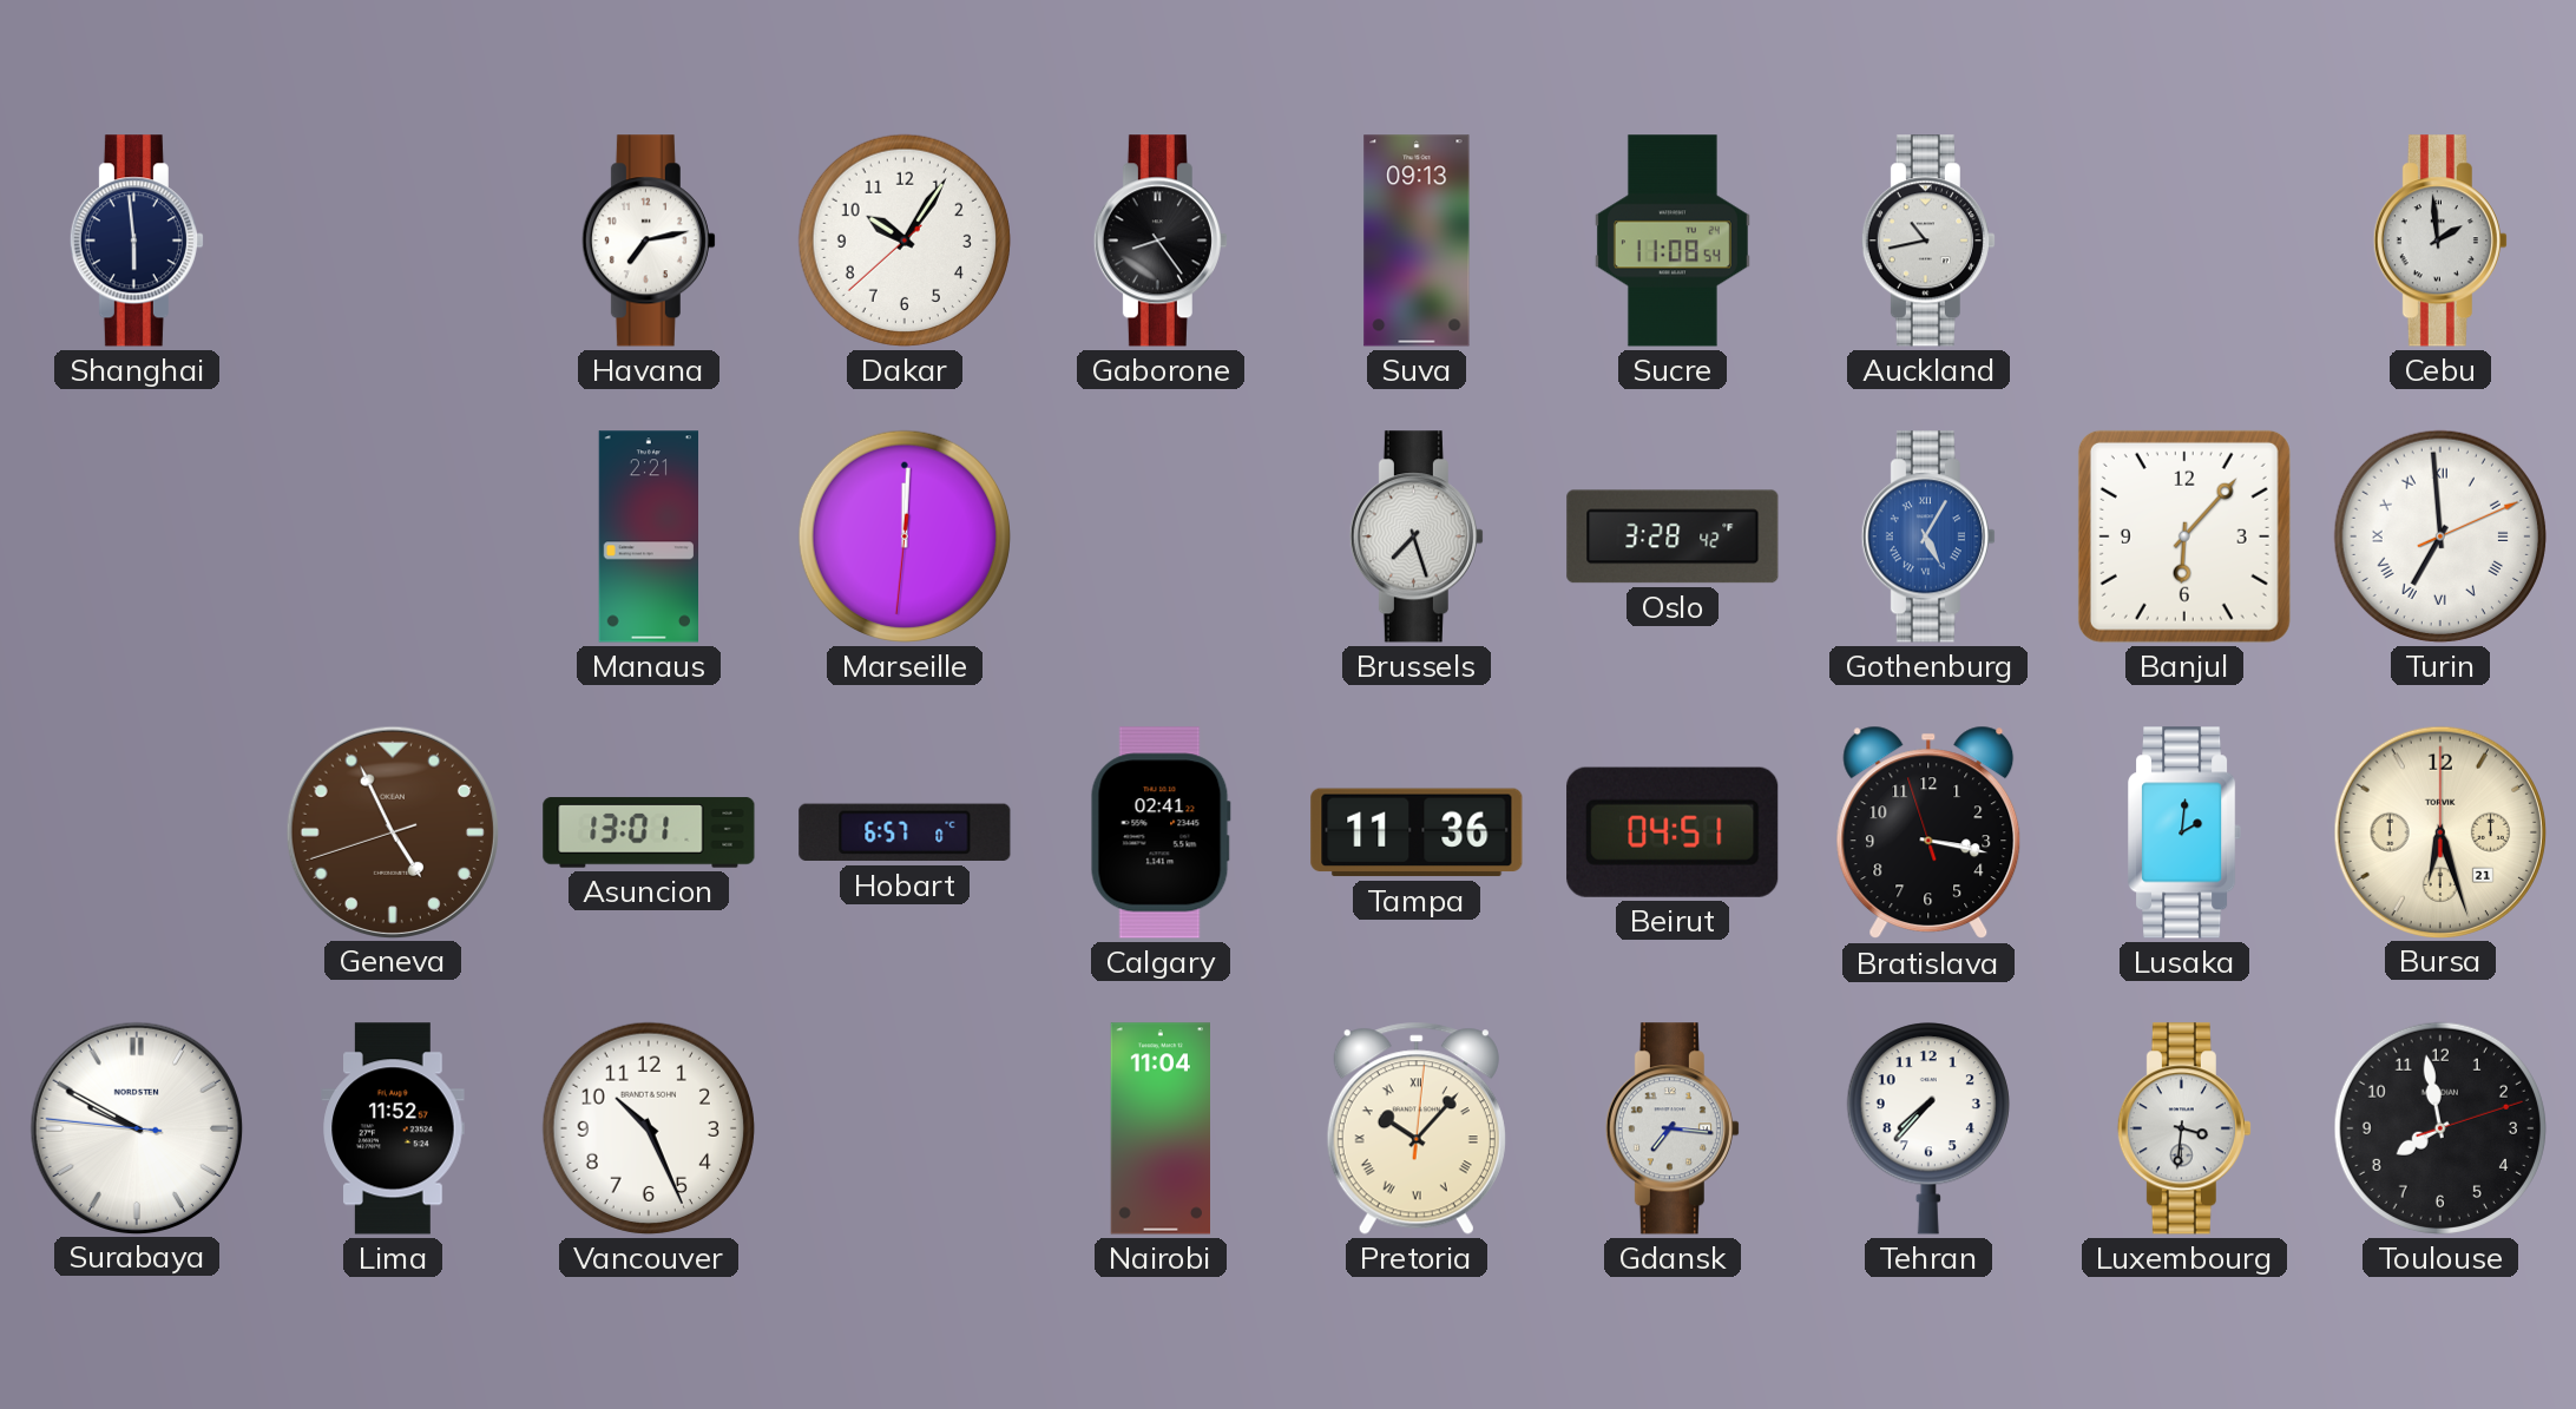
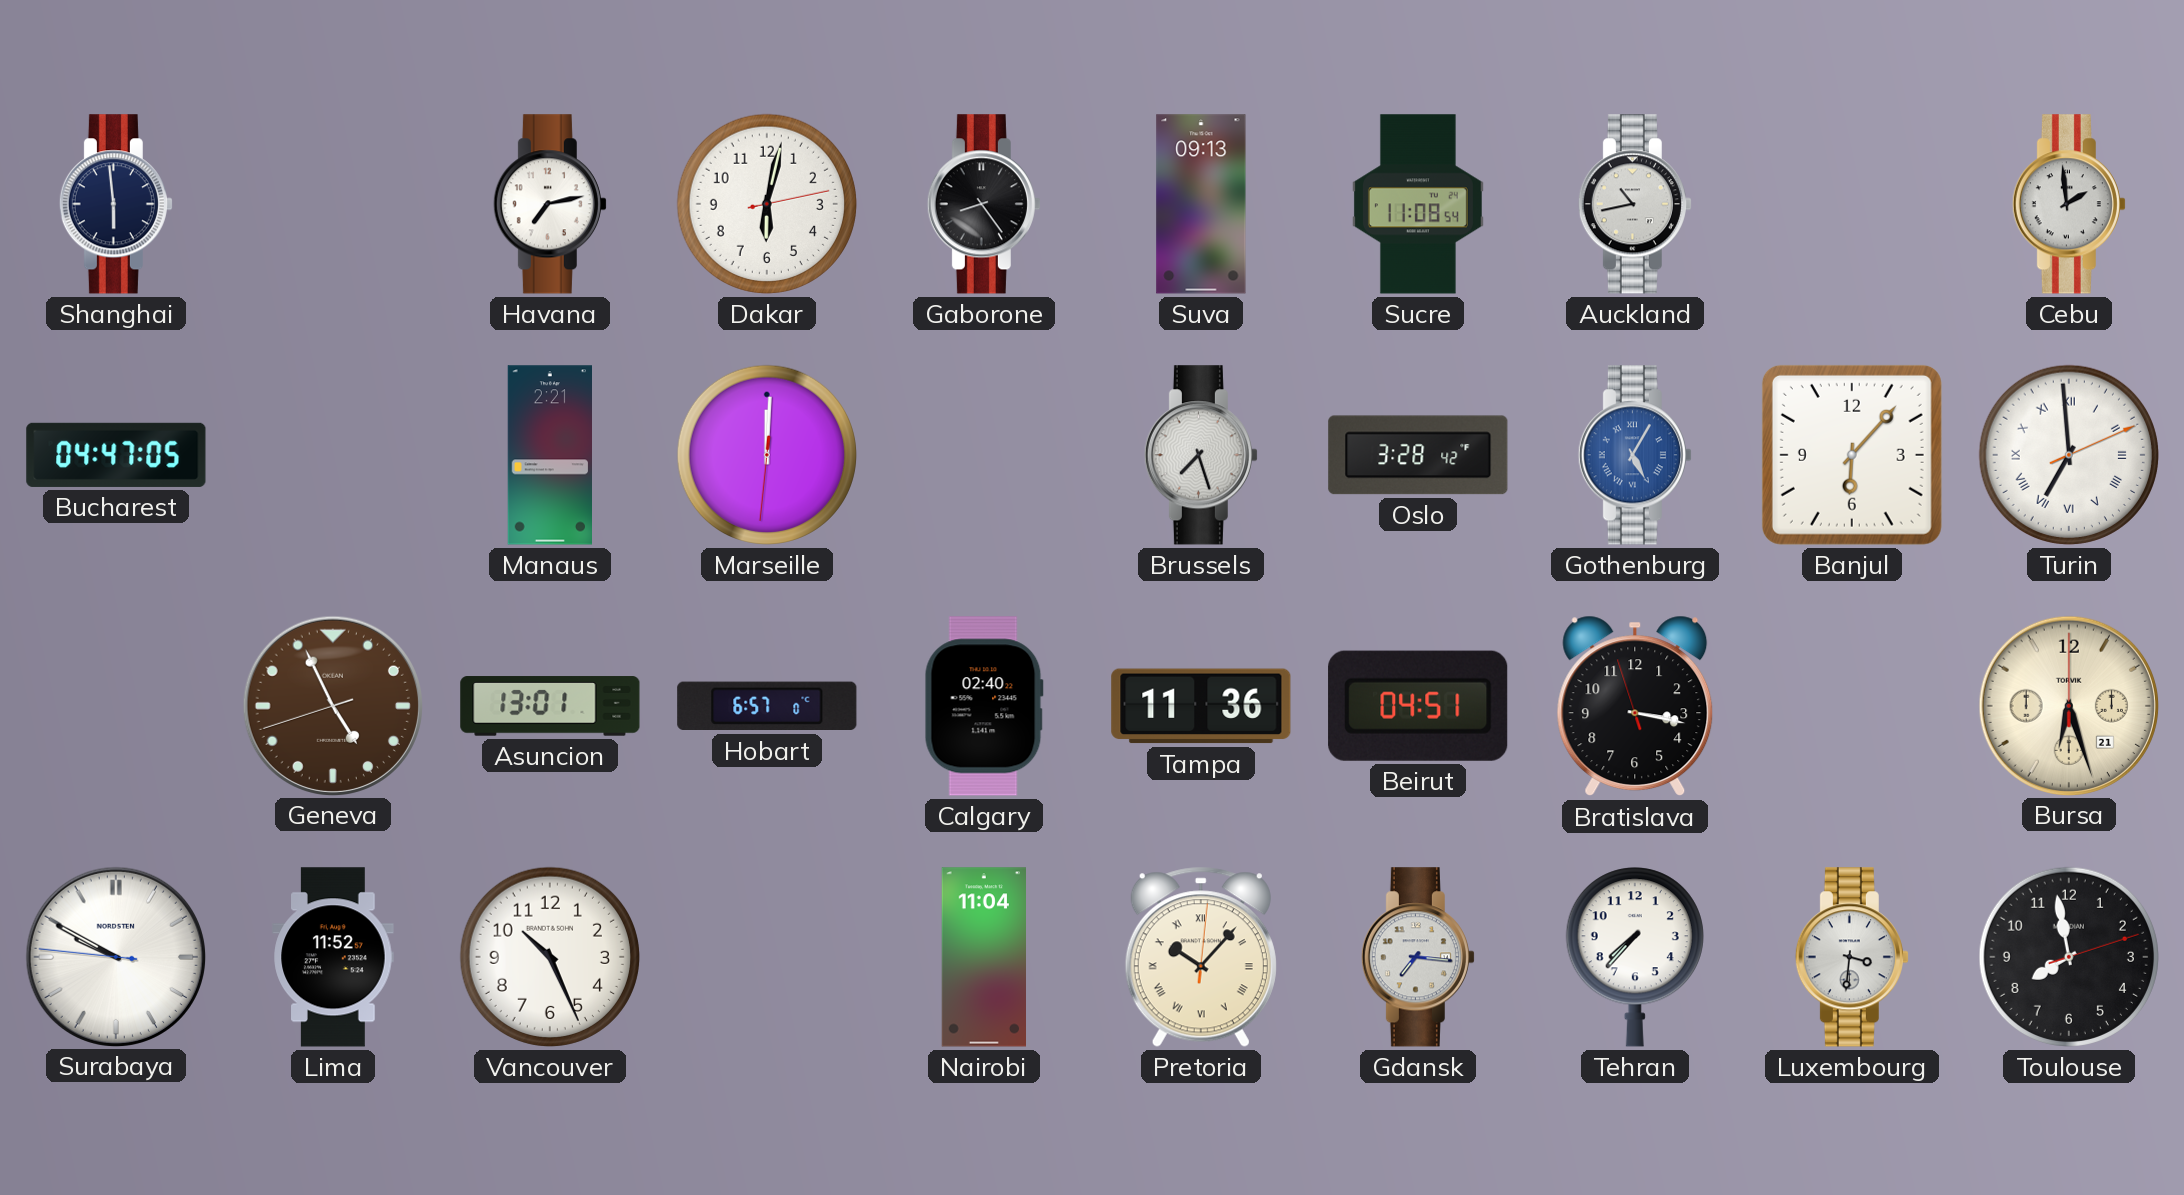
Dakar: 10:05 -> 6:02
Bucharest: none -> 04:47
Calgary: 02:41 -> 02:40
Lusaka: 2:01 -> none
